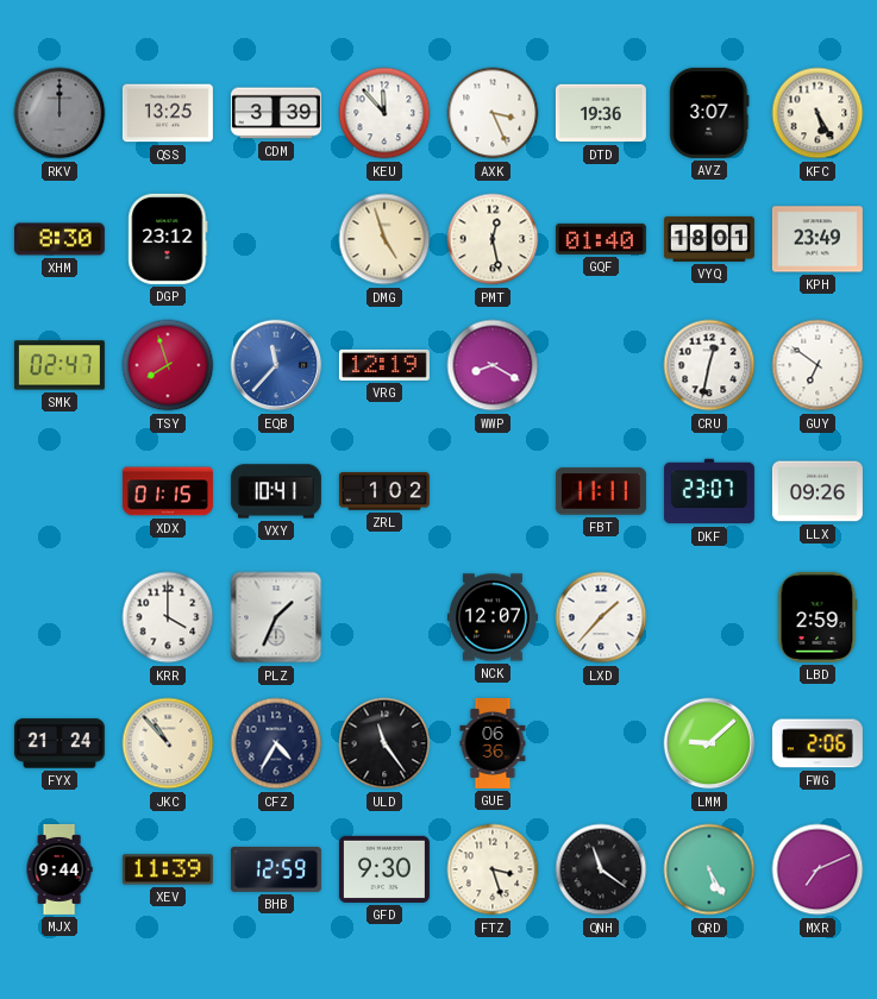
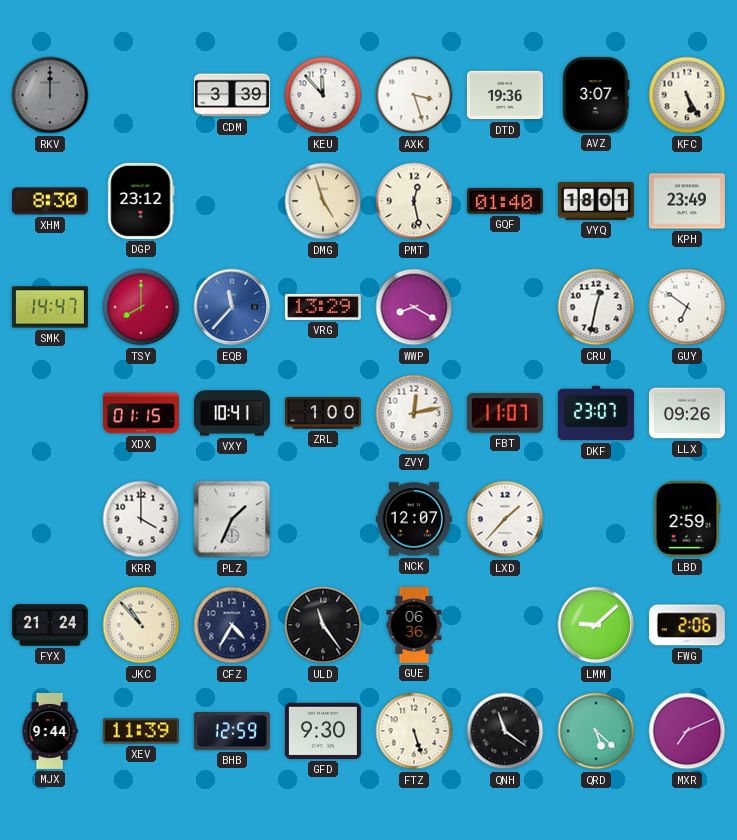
QSS: 13:25 -> none
AXK: 3:26 -> 3:27
SMK: 02:47 -> 14:47
TSY: 7:57 -> 8:00
VRG: 12:19 -> 13:29
ZRL: 1:02 -> 1:00
ZVY: none -> 12:13
FBT: 11:11 -> 11:07
FTZ: 3:27 -> 5:27
QRD: 5:25 -> 5:22
